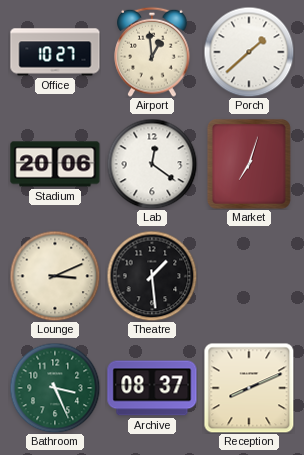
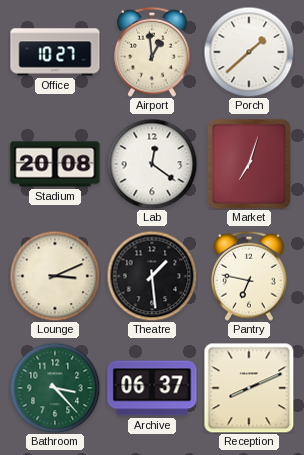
Stadium: 20:06 -> 20:08
Pantry: none -> 6:47
Bathroom: 3:26 -> 3:23
Archive: 08:37 -> 06:37
